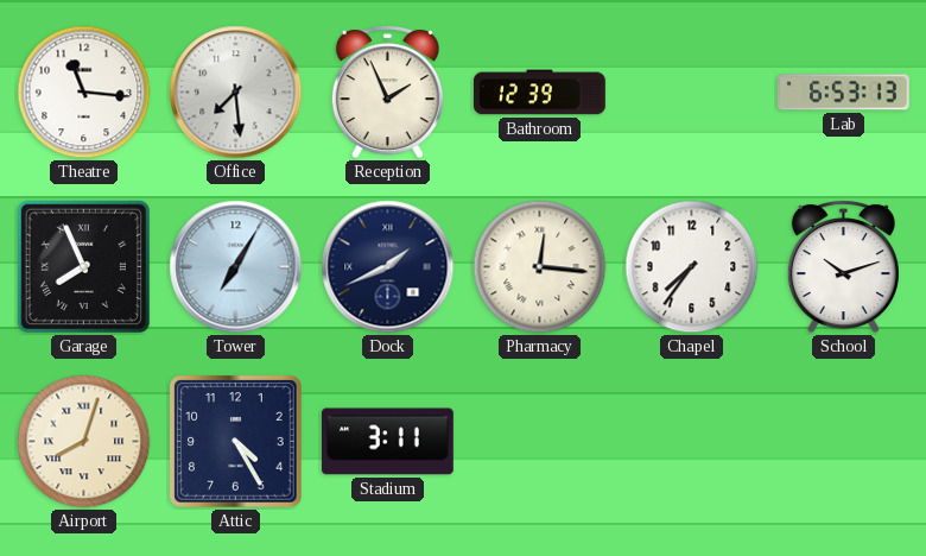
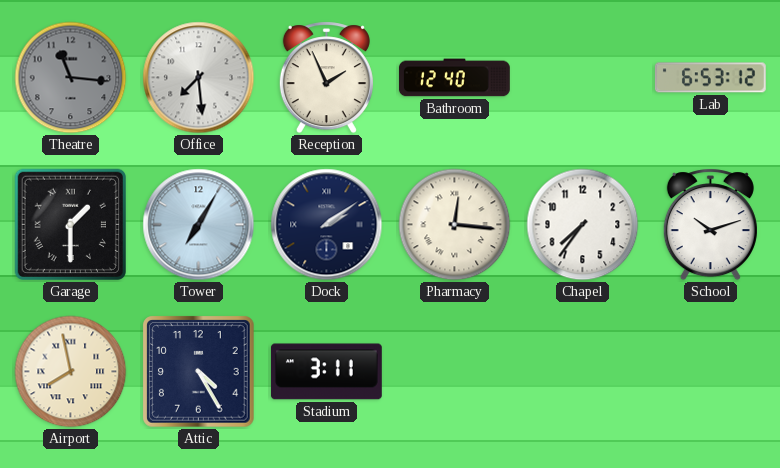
Theatre dial: white -> grey
Bathroom: 12:39 -> 12:40
Lab: 6:53:13 -> 6:53:12
Garage: 7:56 -> 1:30
Dock: 1:41 -> 2:09
Airport: 8:03 -> 7:58
